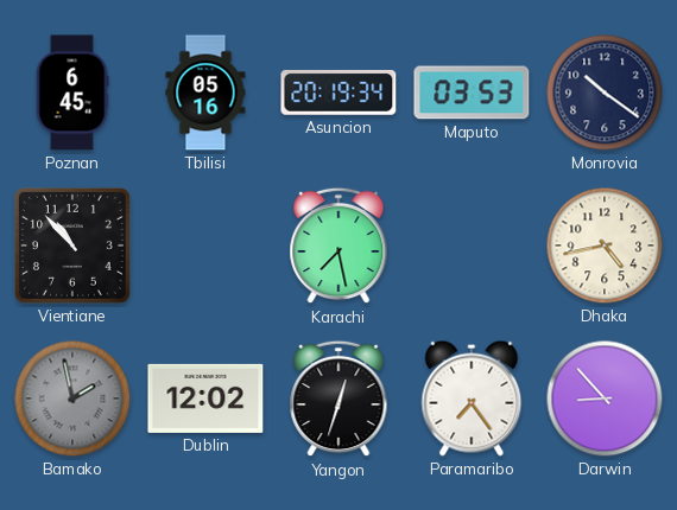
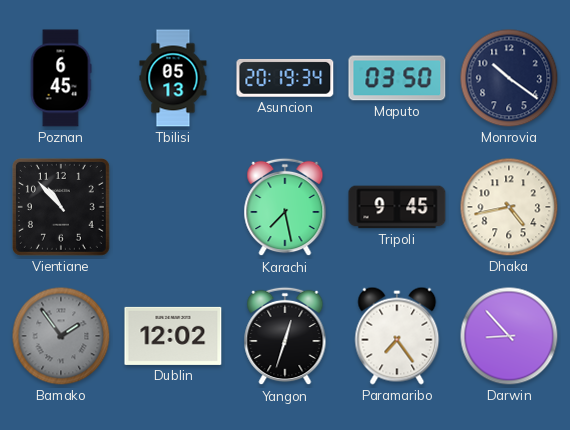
Tbilisi: 05:16 -> 05:13
Maputo: 03:53 -> 03:50
Tripoli: none -> 9:45
Bamako: 1:58 -> 1:54
